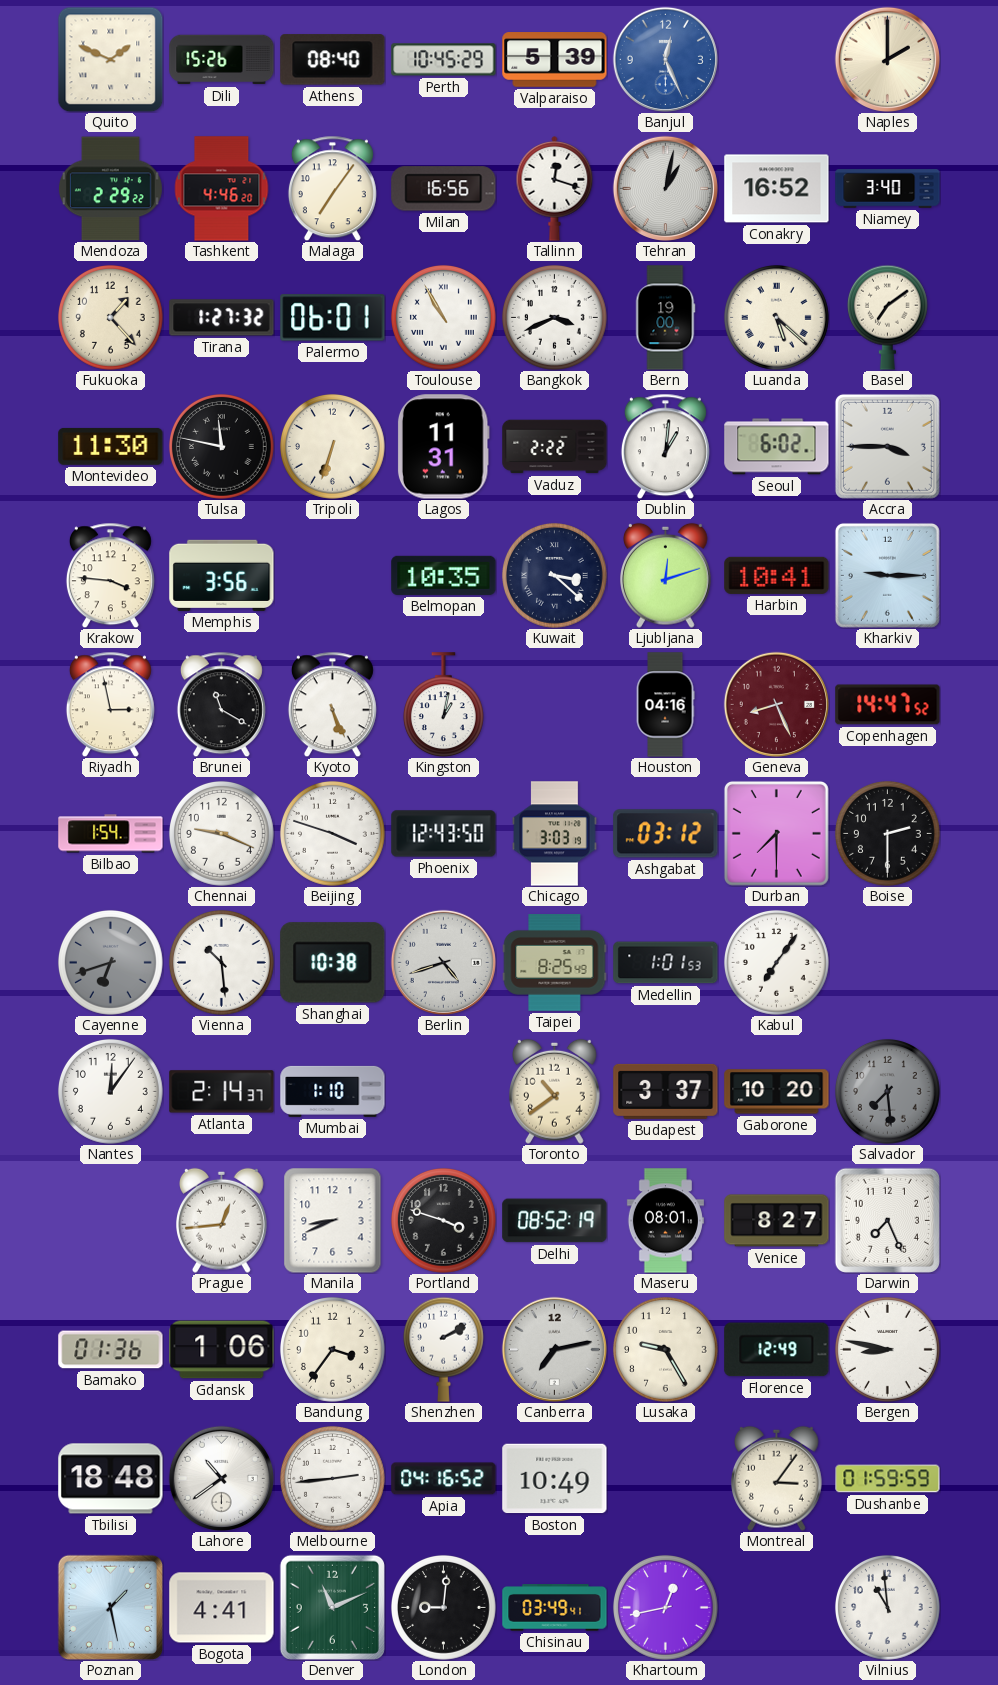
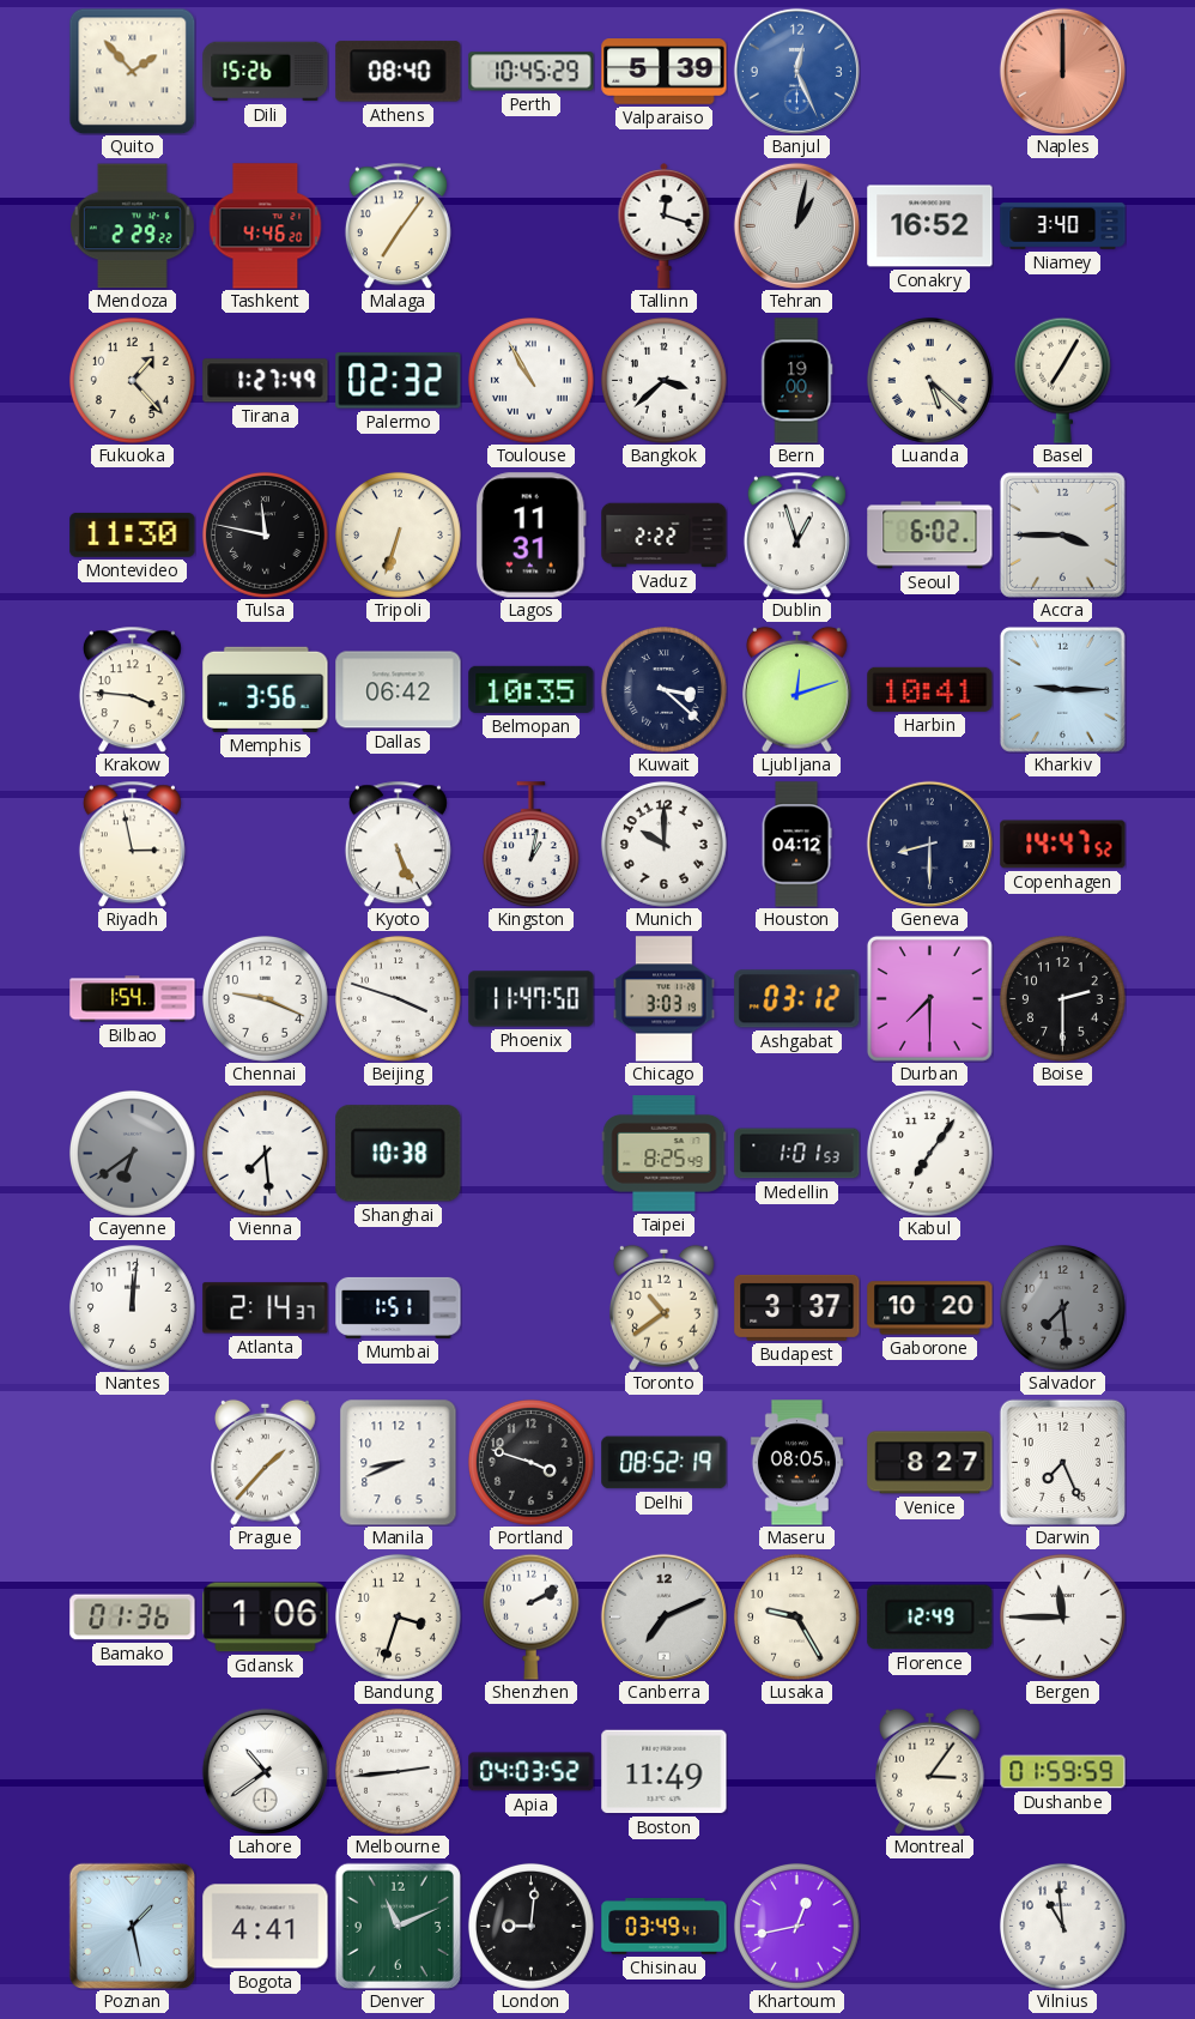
Quito: 1:49 -> 1:53
Naples: 2:00 -> 12:00
Naples dial: cream -> salmon
Milan: 16:56 -> none
Tirana: 1:27:32 -> 1:27:49
Palermo: 06:01 -> 02:32
Bangkok: 3:41 -> 3:38
Basel: 7:09 -> 7:05
Dublin: 1:01 -> 12:57
Dallas: none -> 06:42
Brunei: 11:20 -> none
Munich: none -> 10:00
Houston: 04:16 -> 04:12
Geneva: 8:26 -> 8:30
Geneva dial: burgundy -> navy
Phoenix: 12:43 -> 11:47
Cayenne: 6:42 -> 6:39
Vienna: 10:29 -> 7:29
Berlin: 4:42 -> none
Nantes: 12:06 -> 12:01
Mumbai: 1:10 -> 1:51
Prague: 12:44 -> 1:37
Maseru: 08:01 -> 08:05
Bandung: 3:36 -> 3:33
Canberra: 7:13 -> 7:11
Bergen: 8:47 -> 11:45
Tbilisi: 18:48 -> none
Apia: 04:16 -> 04:03
Boston: 10:49 -> 11:49
